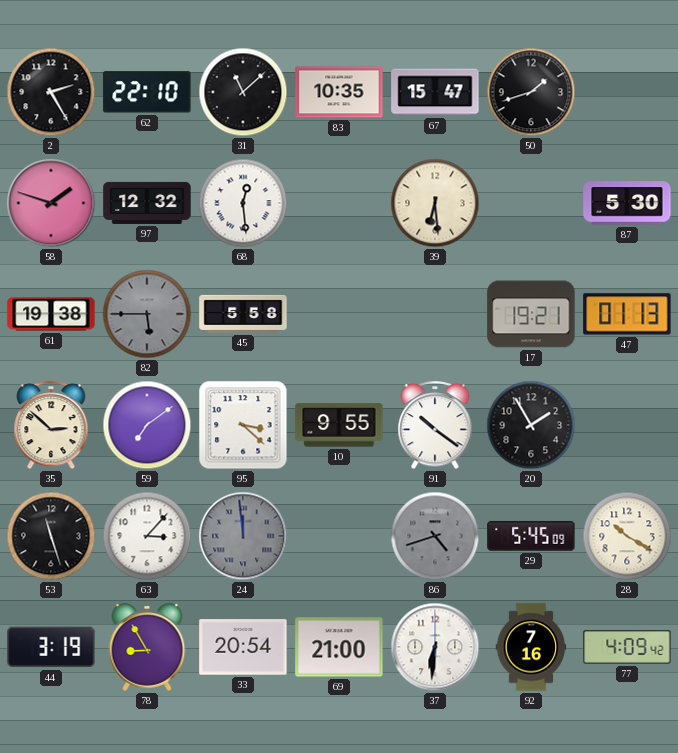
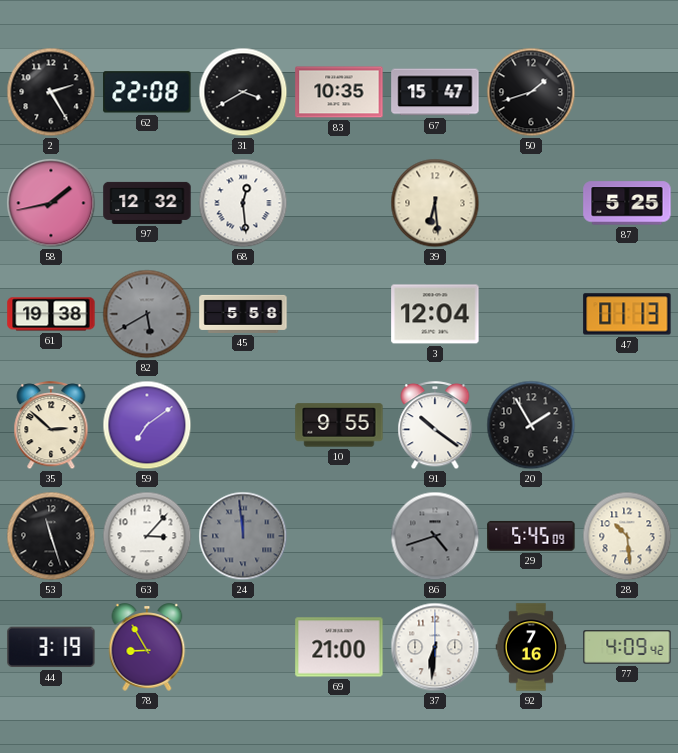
62: 22:10 -> 22:08
31: 11:08 -> 3:40
58: 1:48 -> 1:43
87: 5:30 -> 5:25
82: 5:45 -> 5:40
3: none -> 12:04
17: 19:21 -> none
95: 3:22 -> none
28: 10:20 -> 10:29
33: 20:54 -> none
